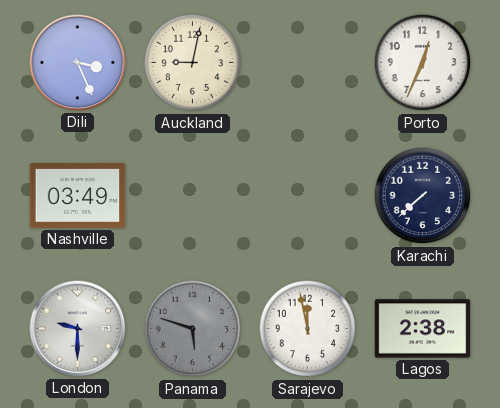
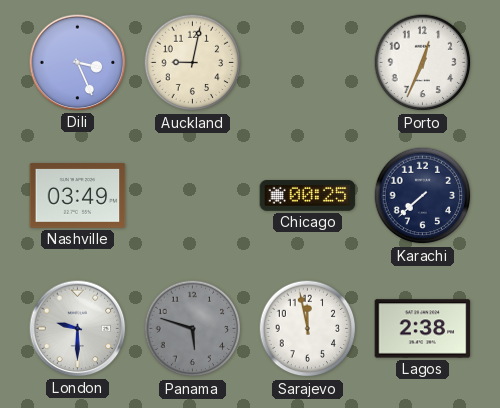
Chicago: none -> 00:25
